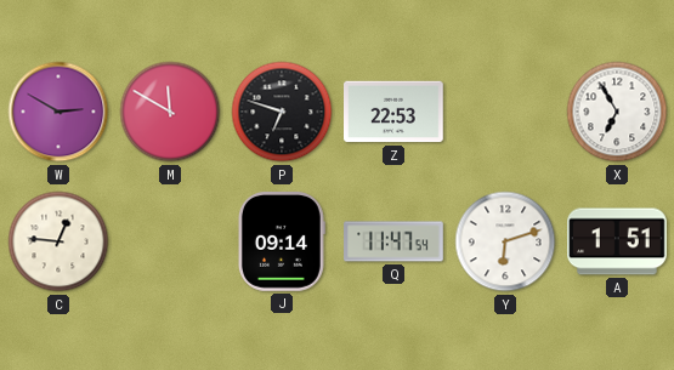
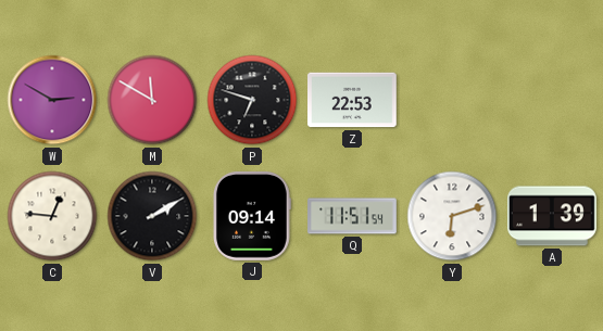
X: 6:55 -> none
V: none -> 2:10
Q: 11:47 -> 11:51
A: 1:51 -> 1:39
